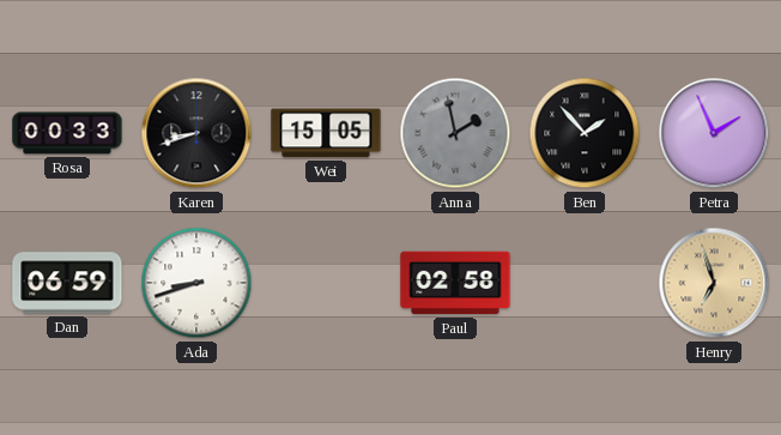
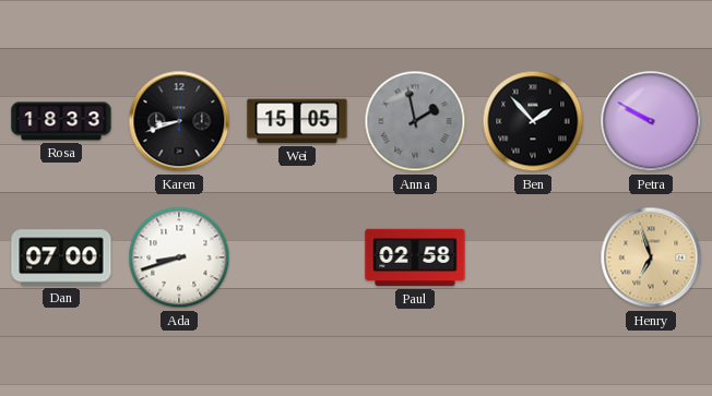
Rosa: 00:33 -> 18:33
Petra: 1:56 -> 9:50
Dan: 06:59 -> 07:00
